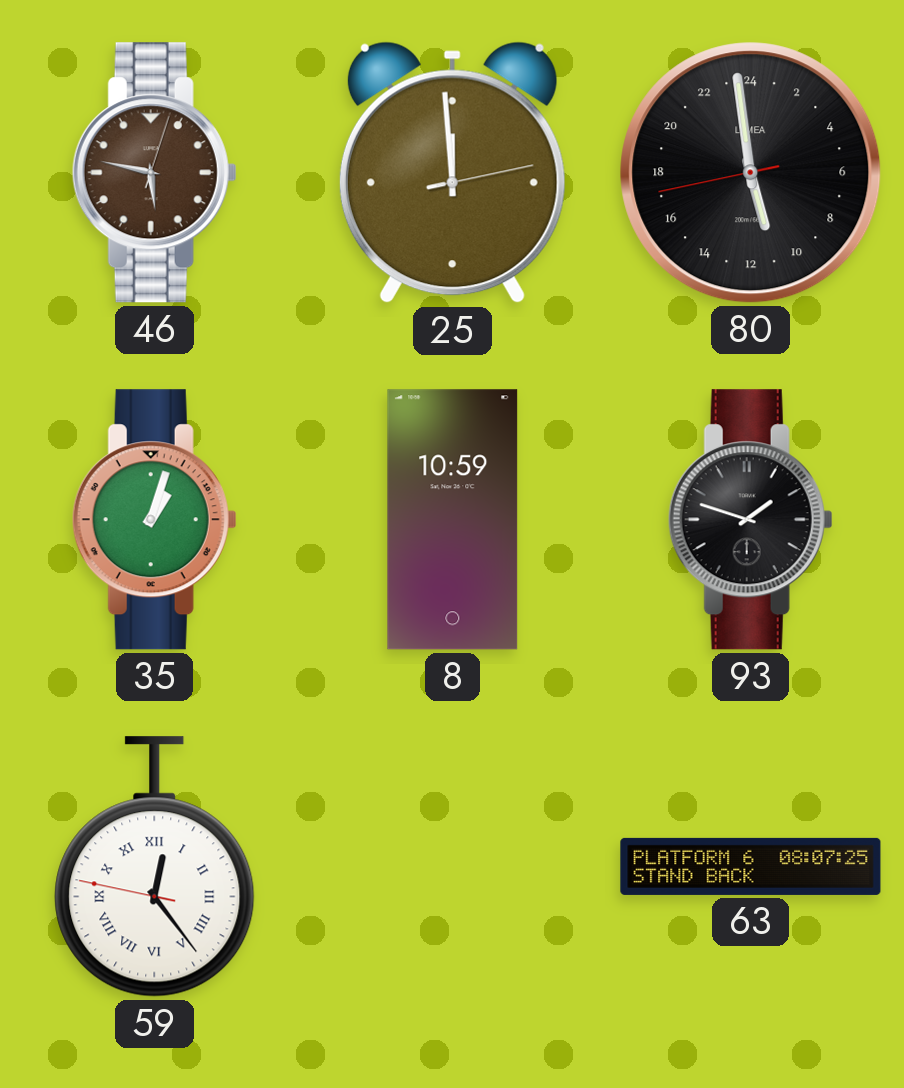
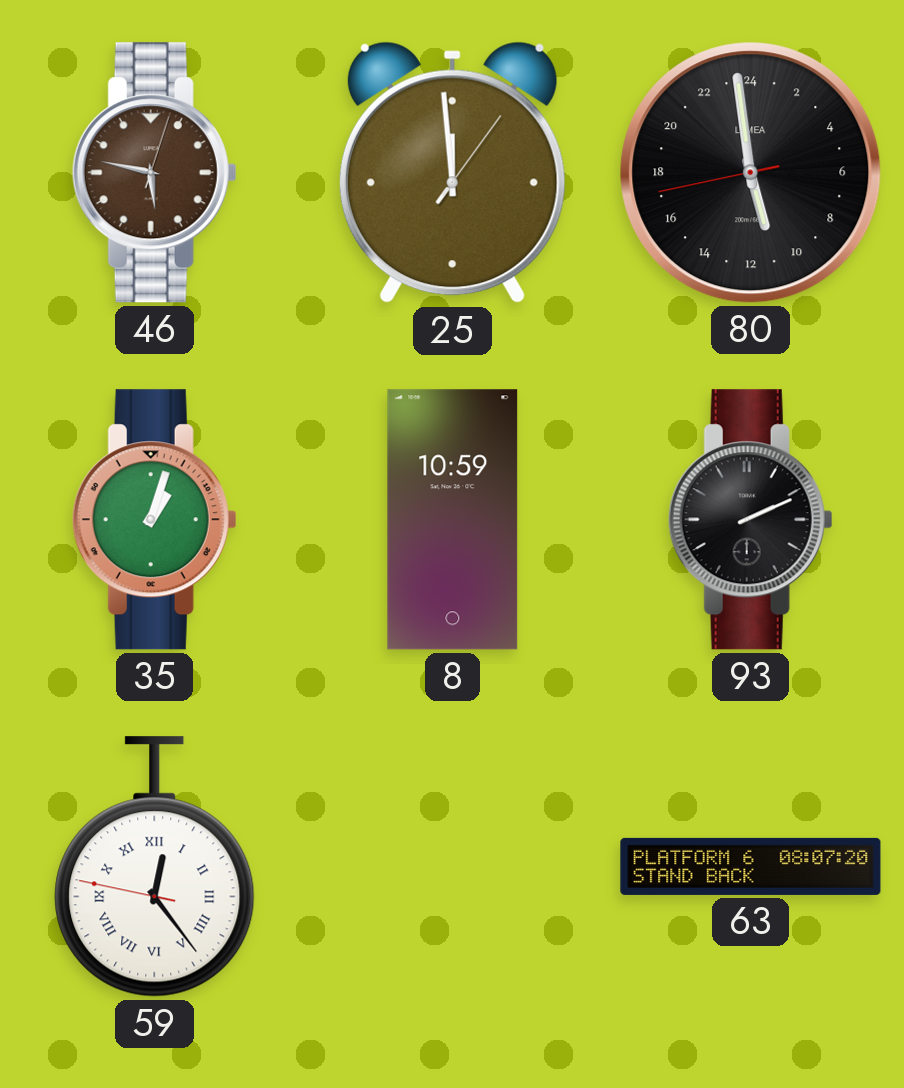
25: 11:59:13 -> 11:59:06
93: 1:48 -> 2:11
63: 08:07:25 -> 08:07:20
